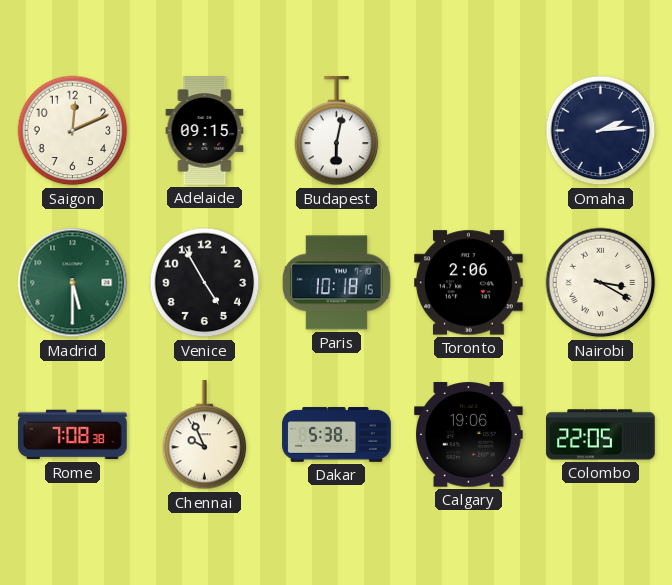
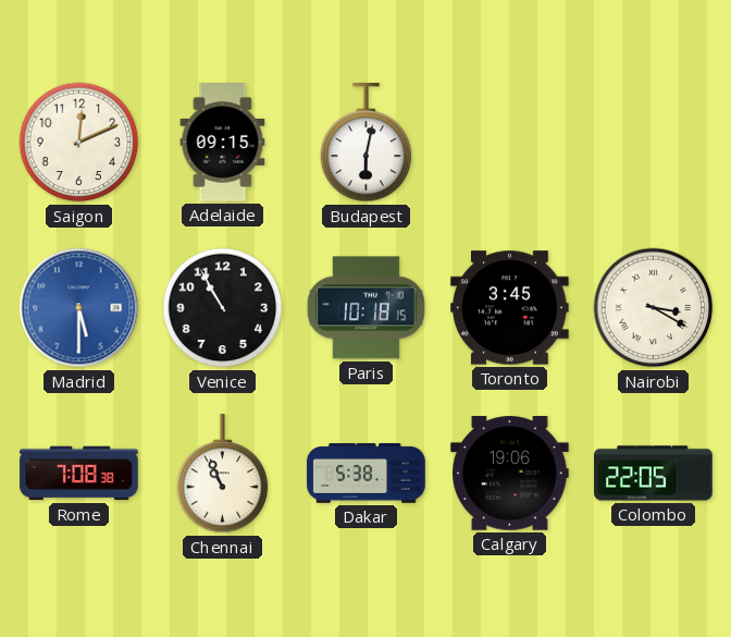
Omaha: 2:14 -> none
Madrid dial: green -> blue
Venice: 4:55 -> 10:55
Toronto: 2:06 -> 3:45
Chennai: 9:56 -> 10:56
